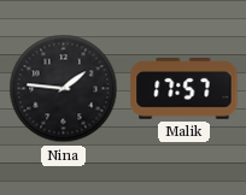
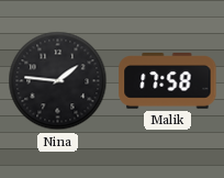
Malik: 17:57 -> 17:58
